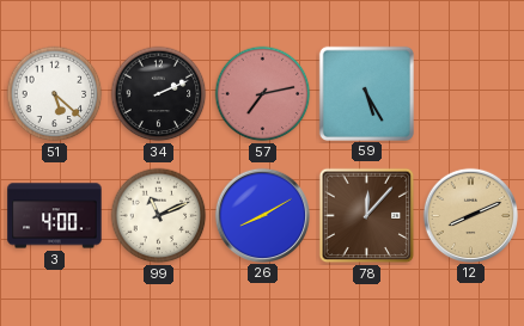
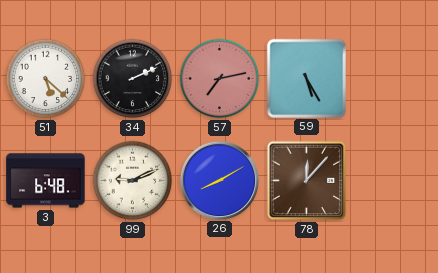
3: 4:00 -> 6:48
99: 11:11 -> 9:11
12: 8:11 -> none
